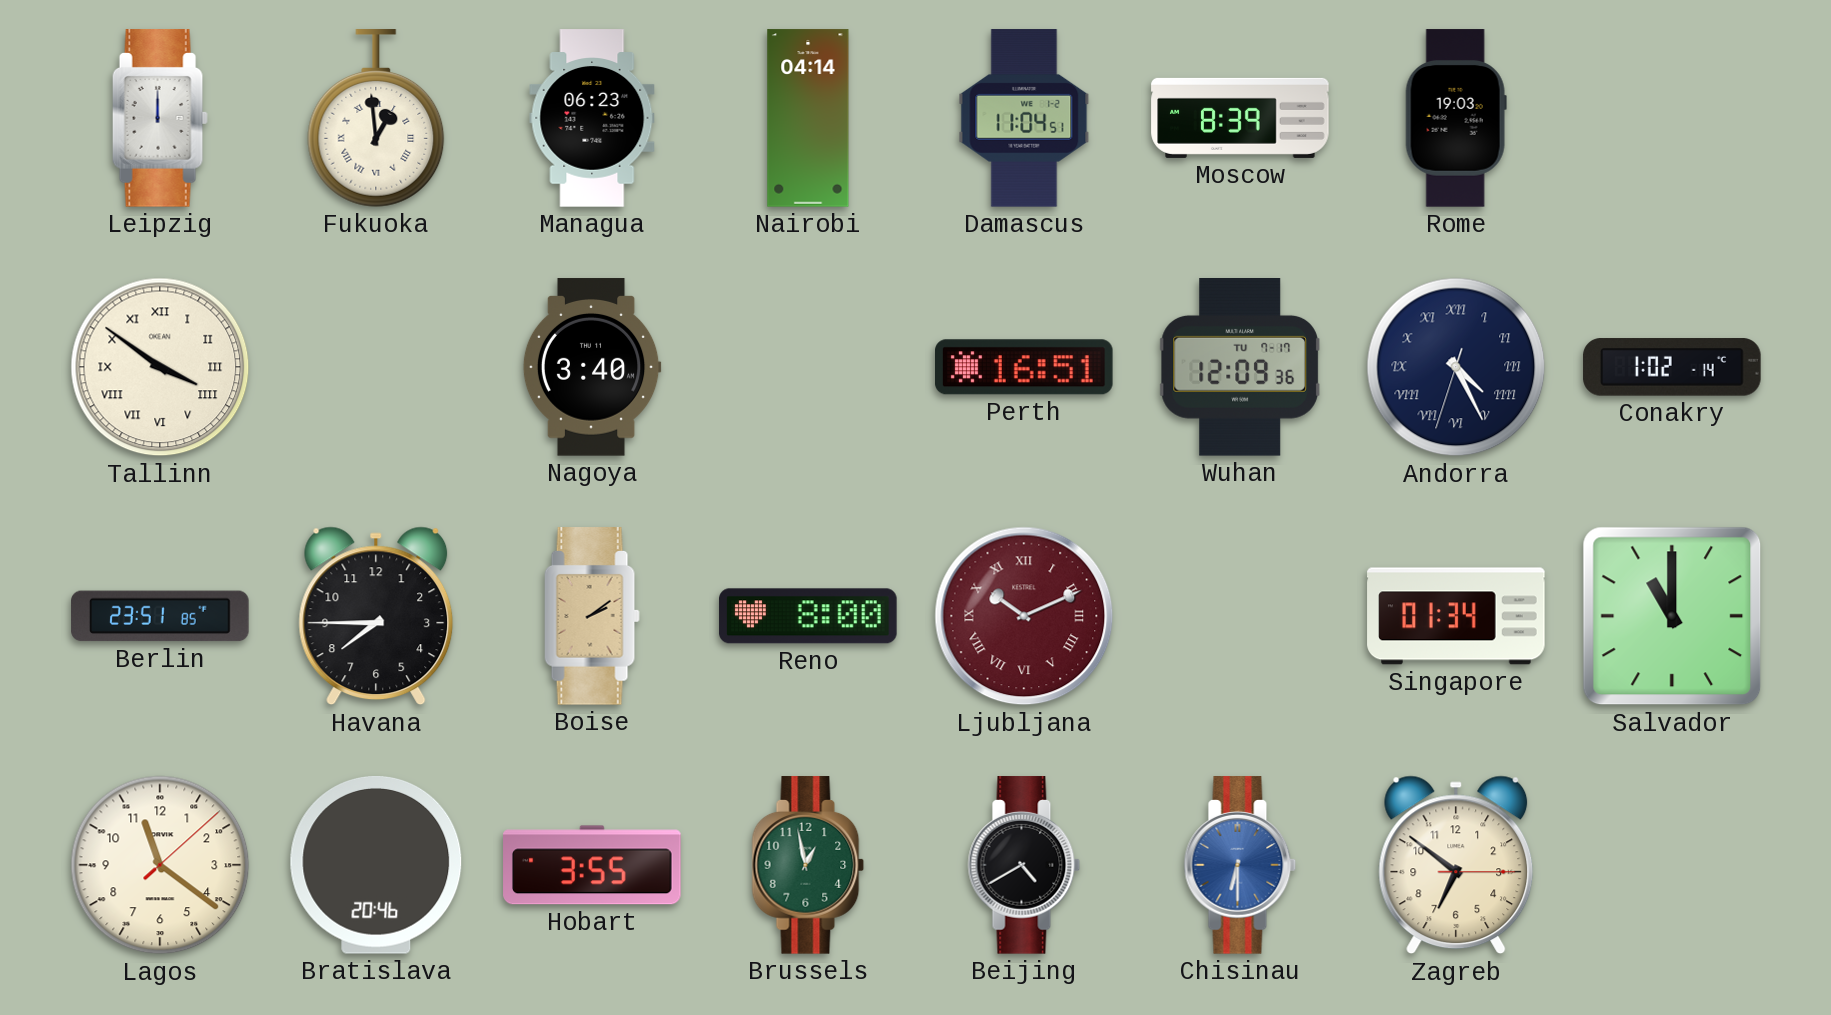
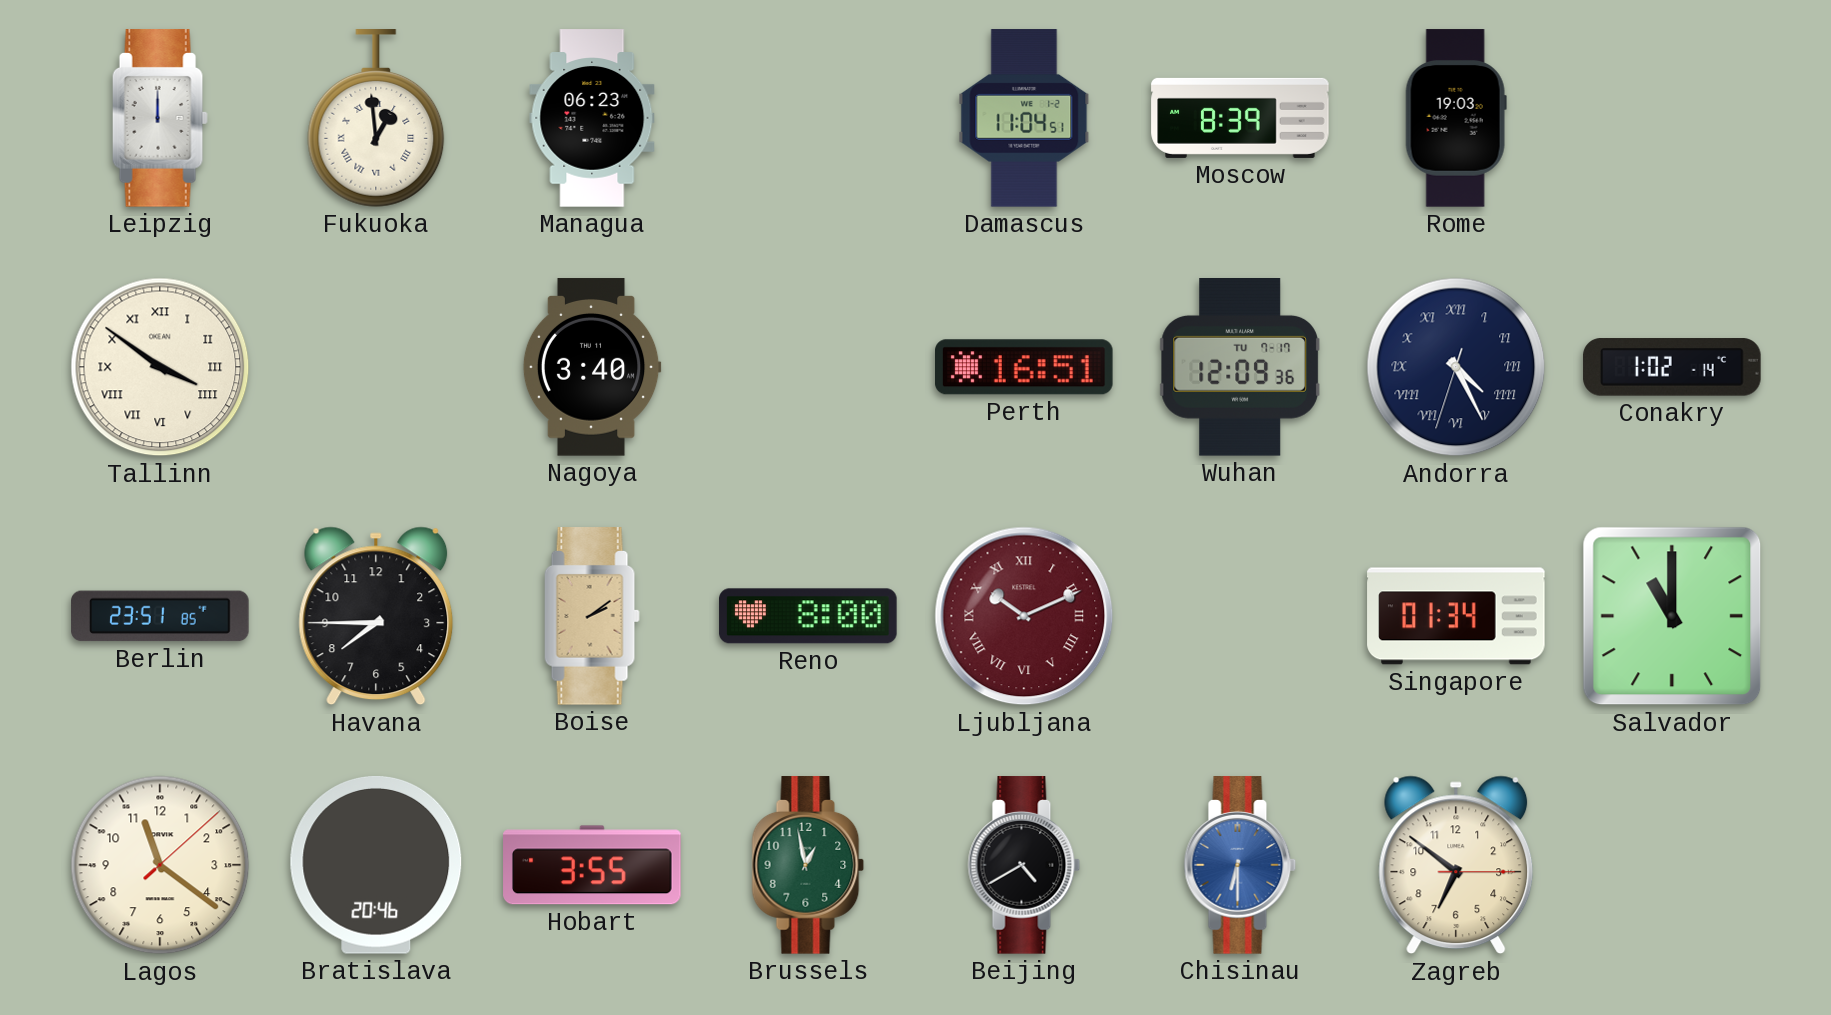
Nairobi: 04:14 -> none
